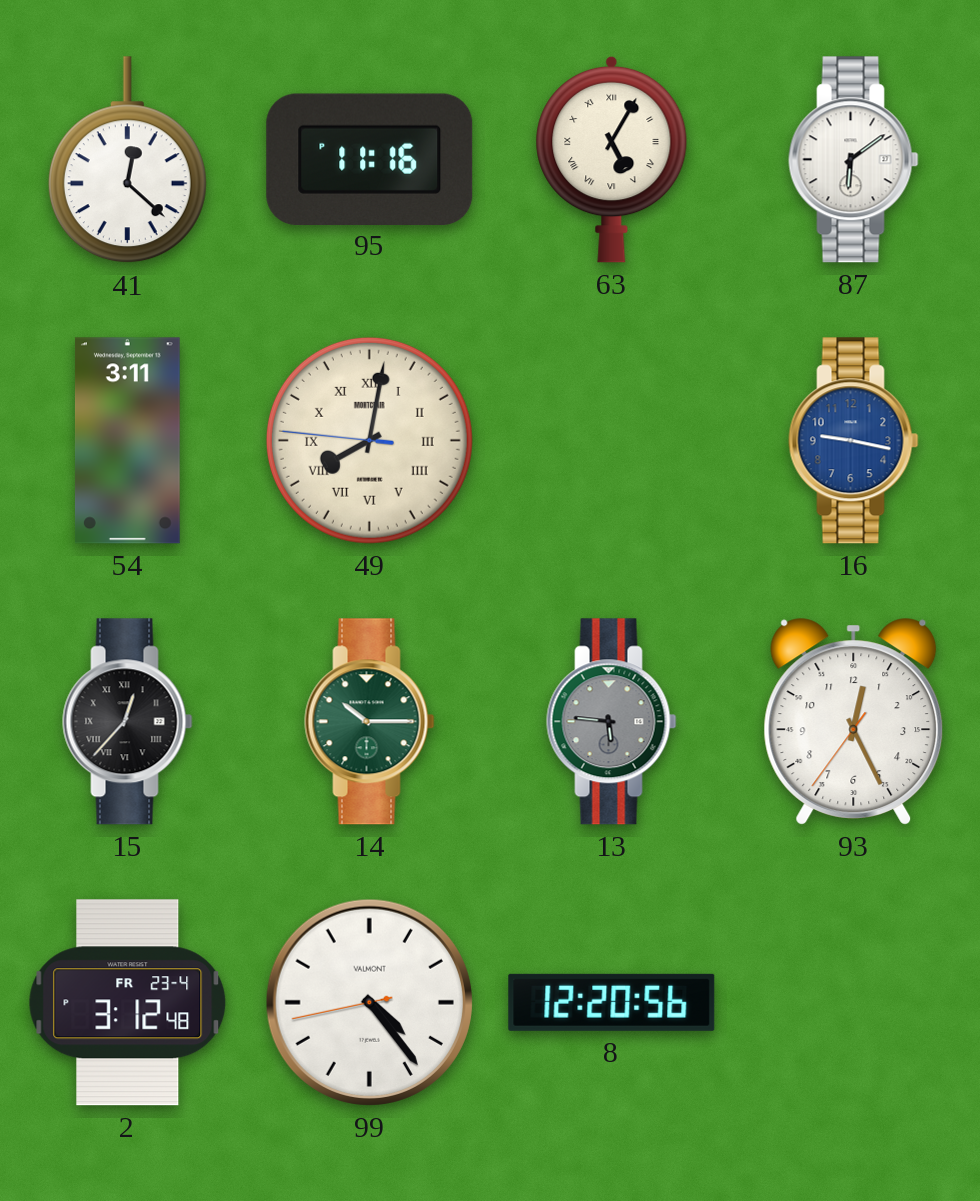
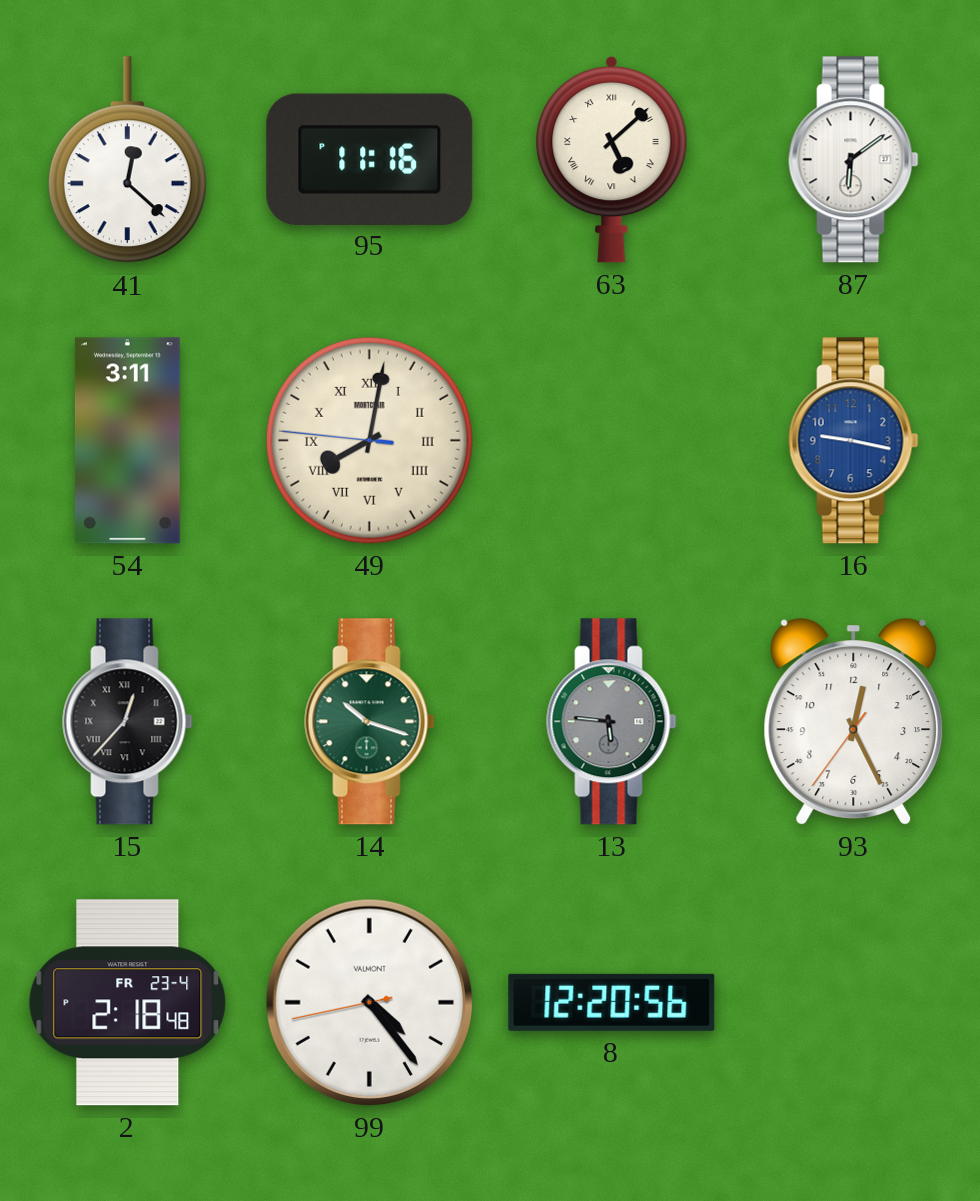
63: 5:05 -> 5:08
14: 10:15 -> 10:18
2: 3:12 -> 2:18
